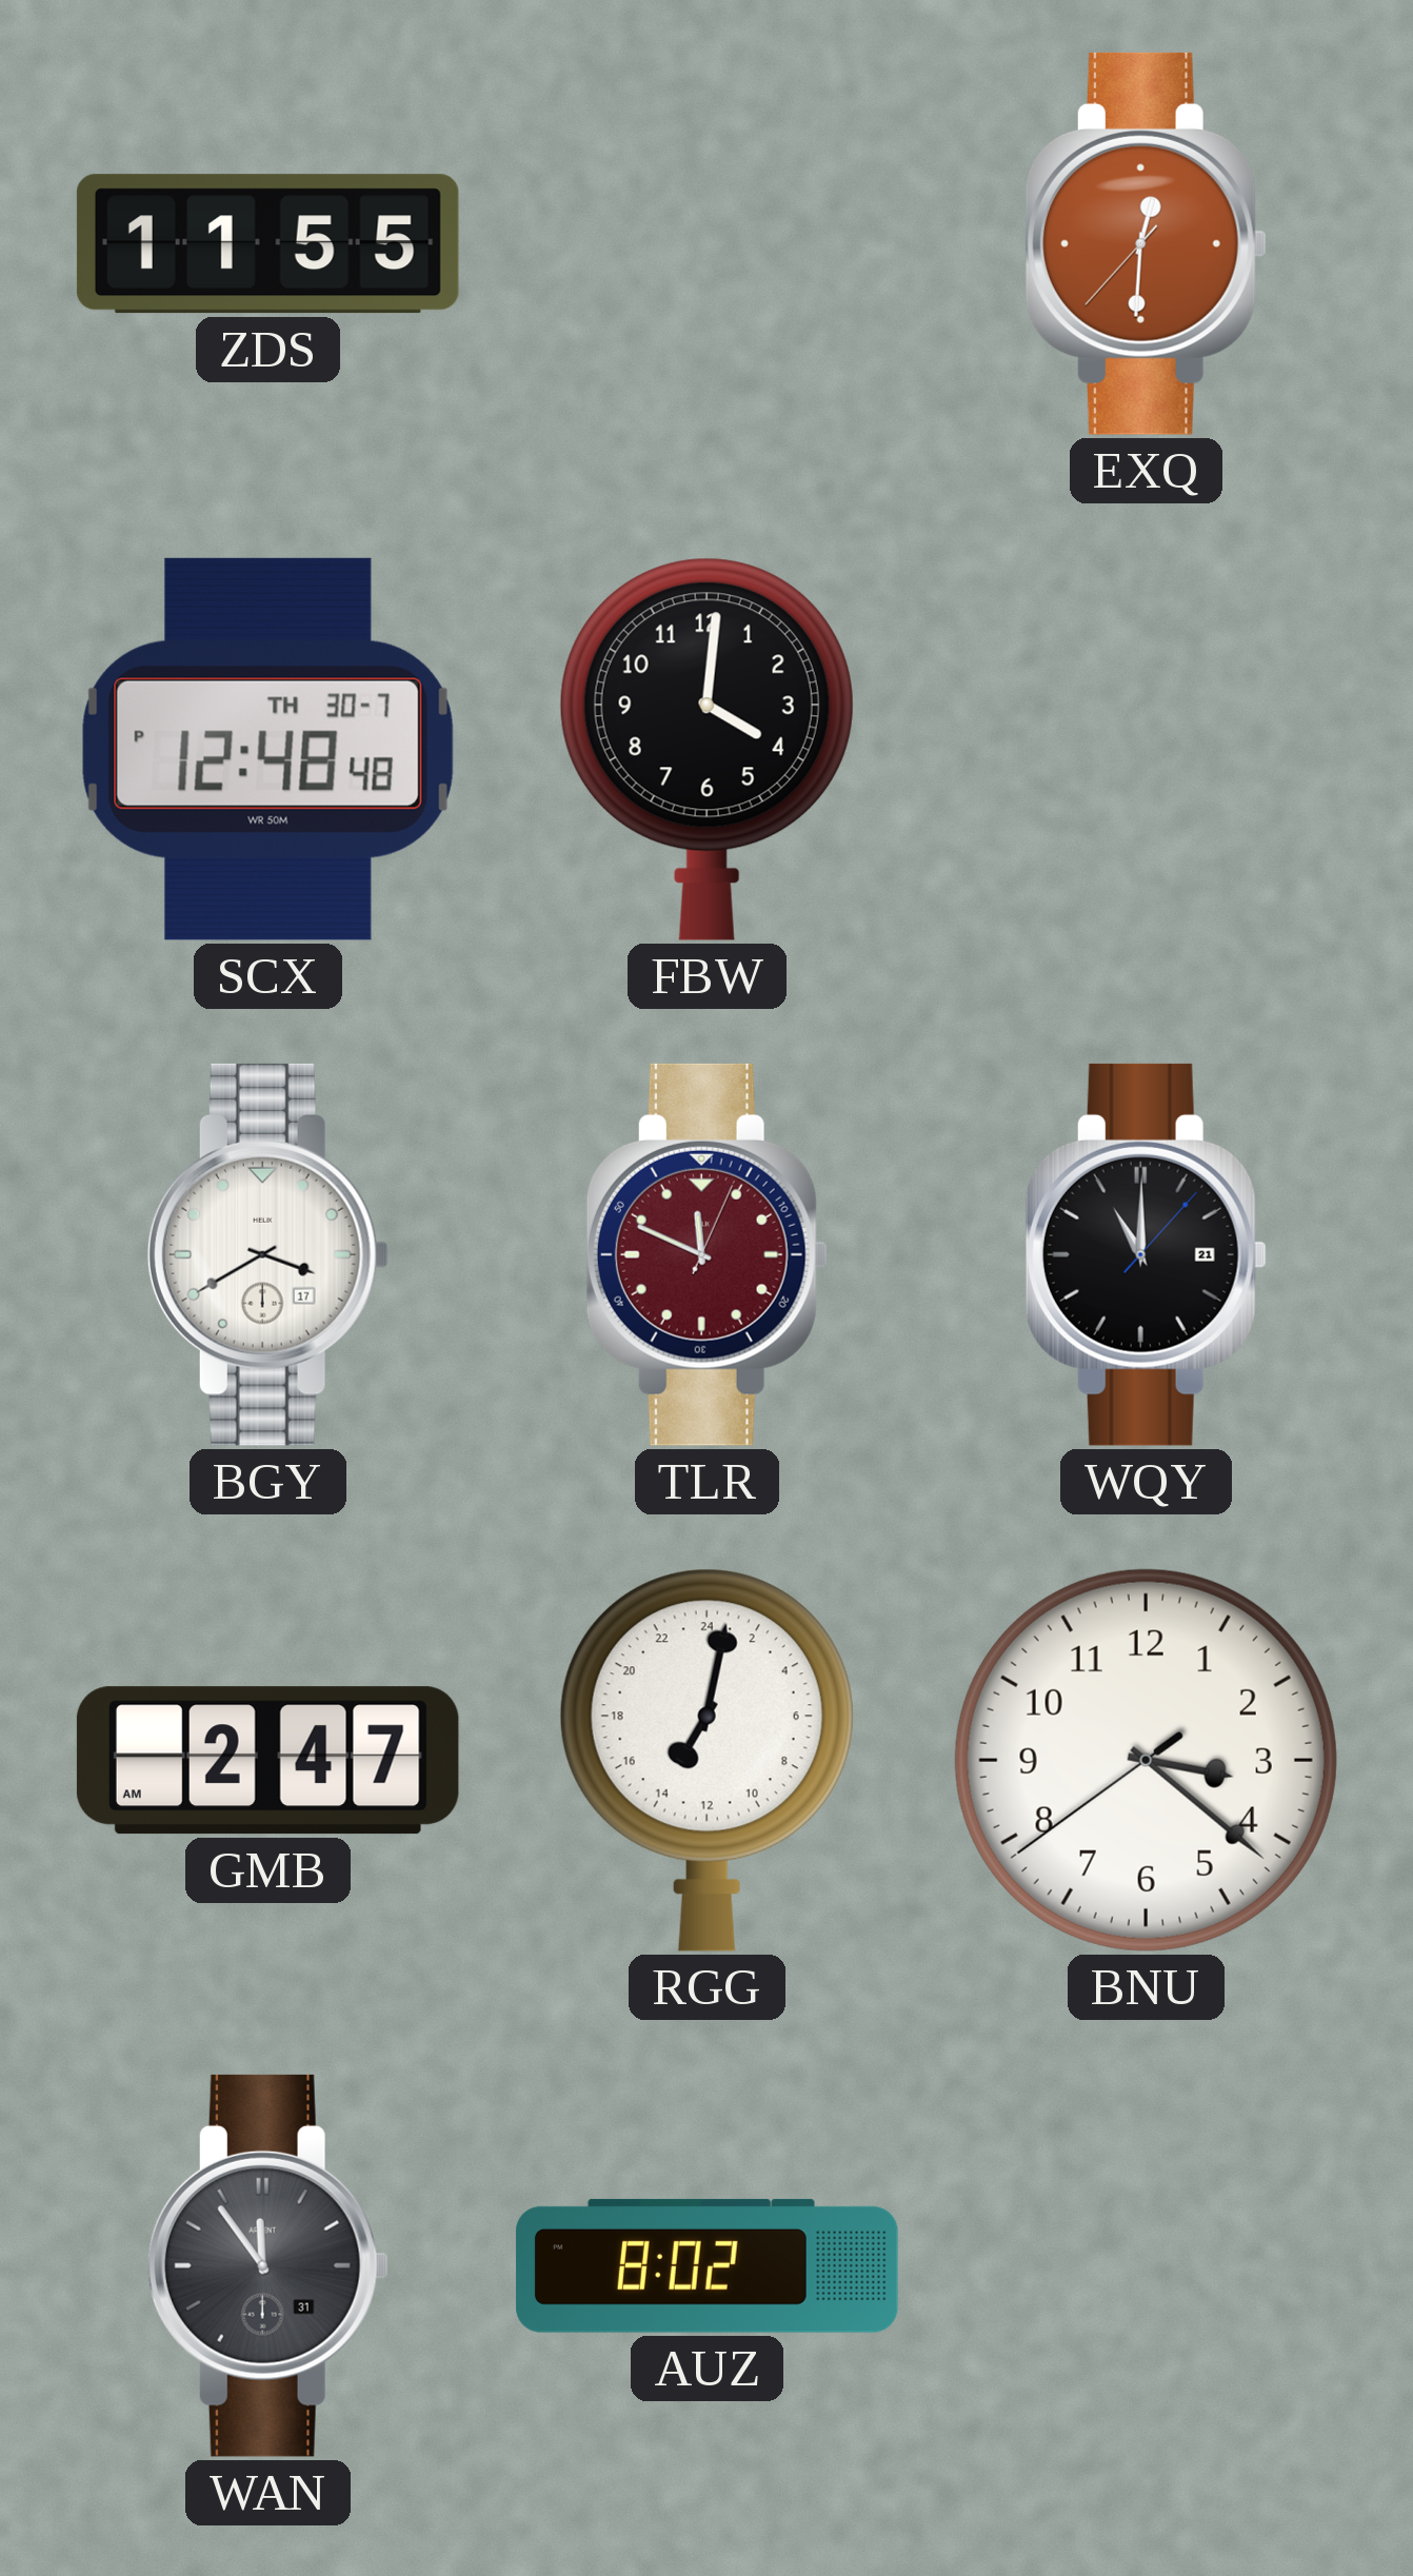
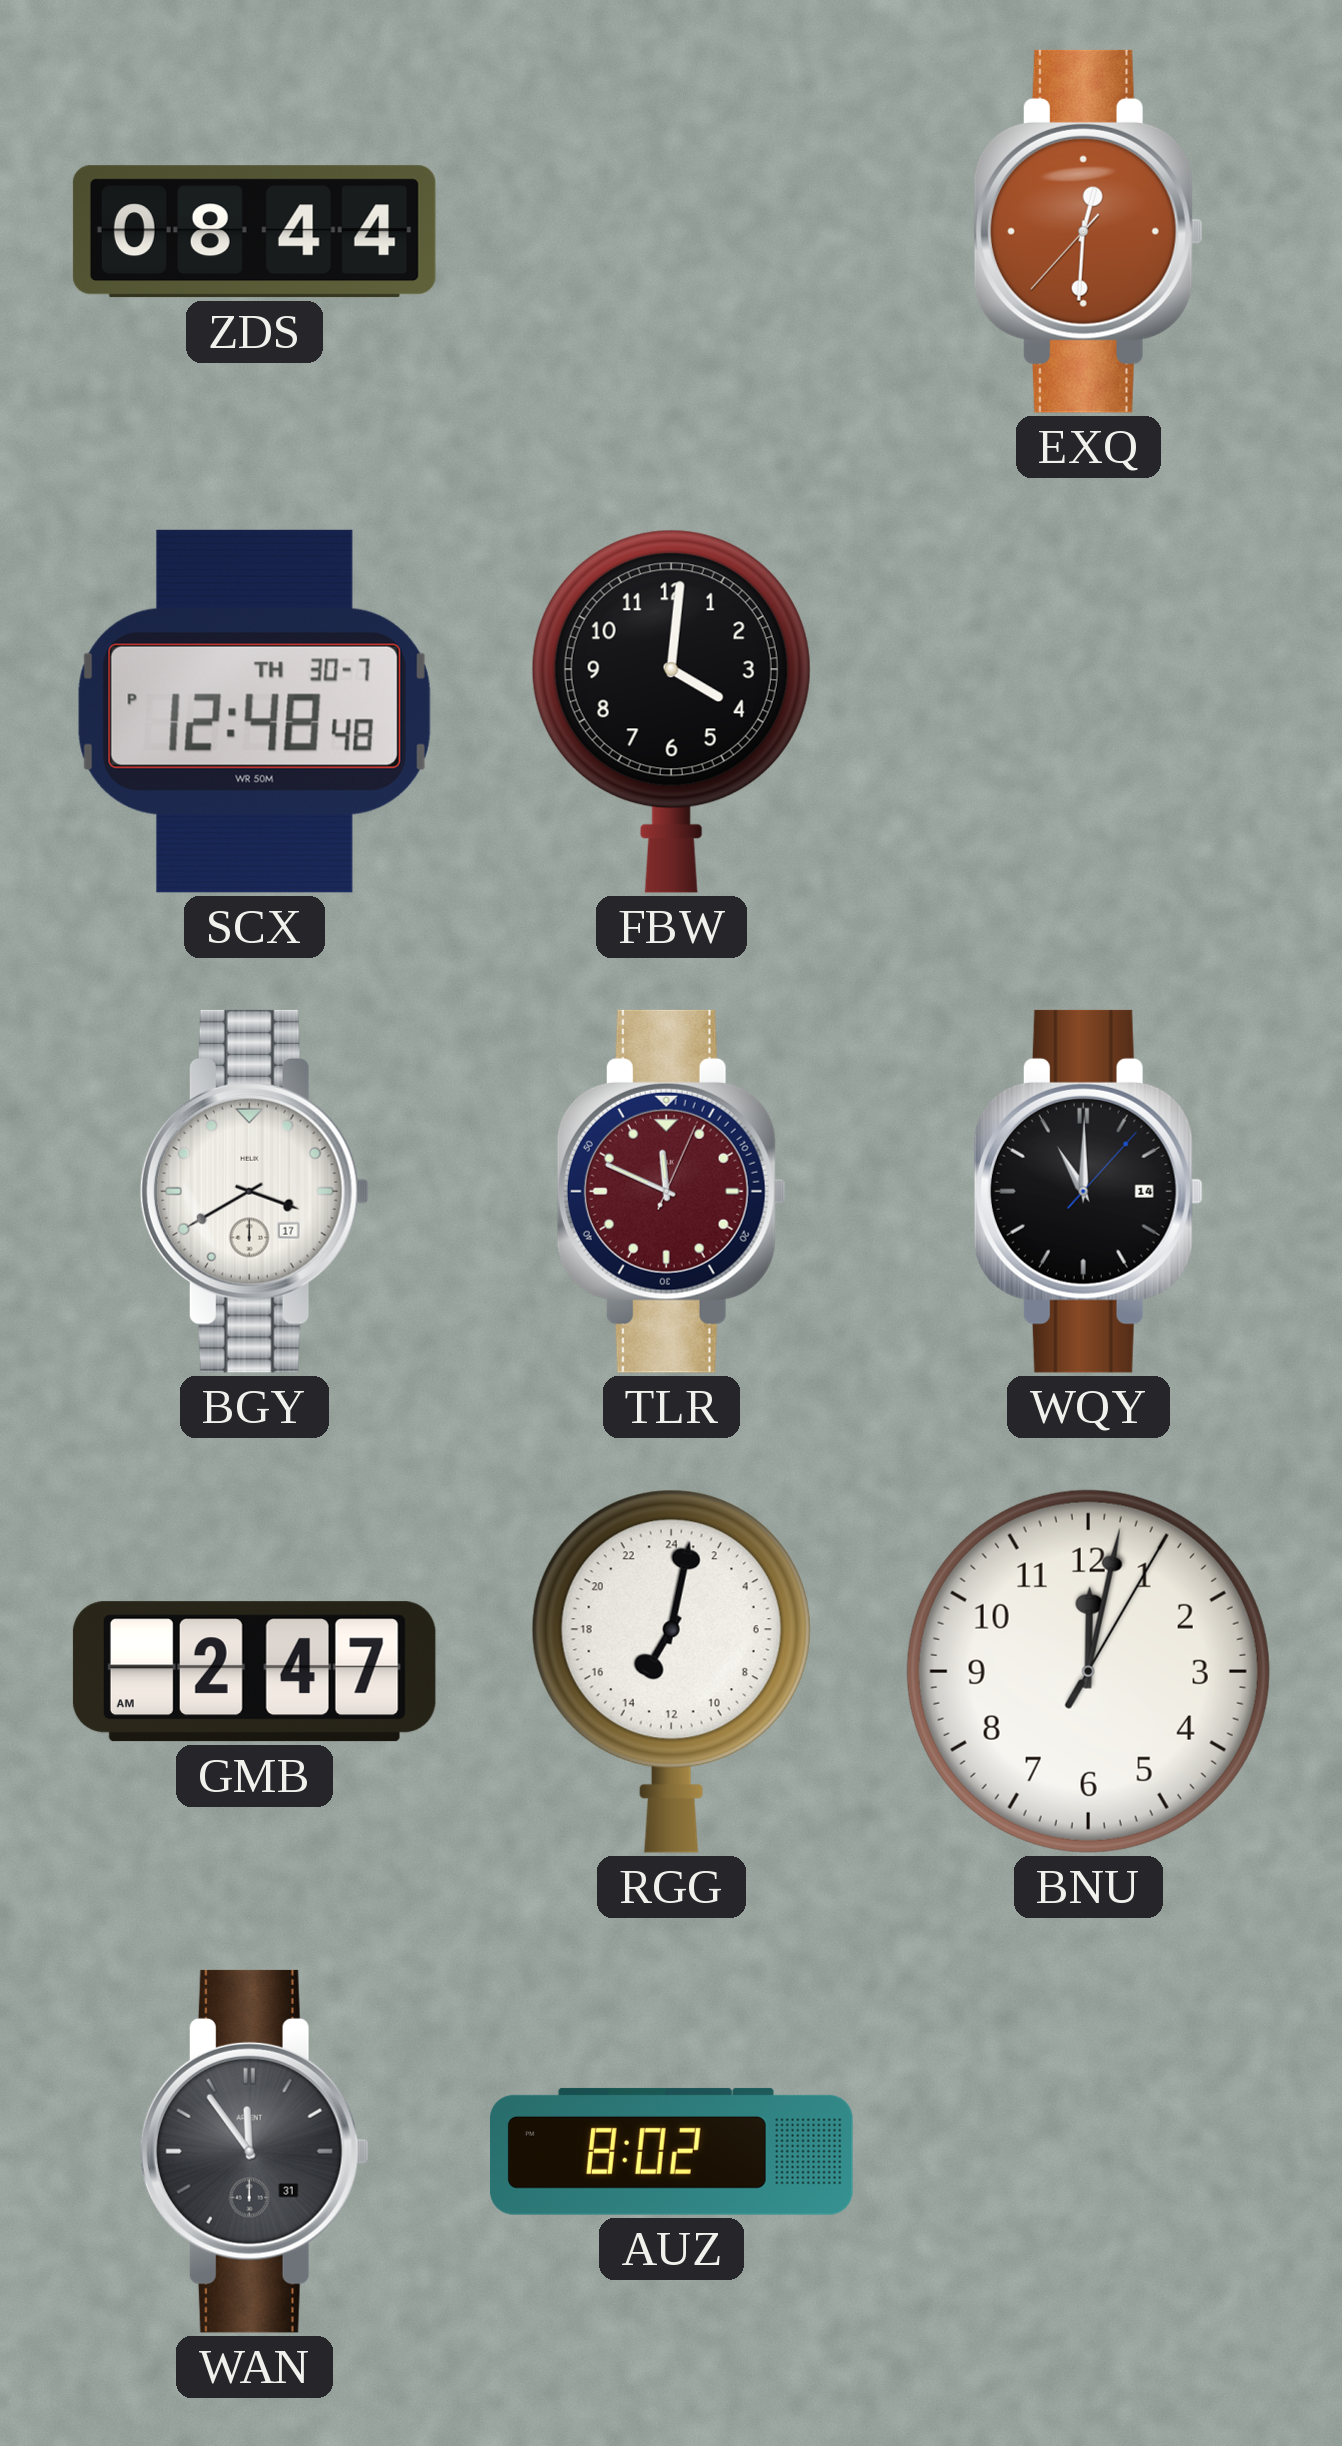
ZDS: 11:55 -> 08:44
WQY date: 21 -> 14
BNU: 3:21 -> 12:02
